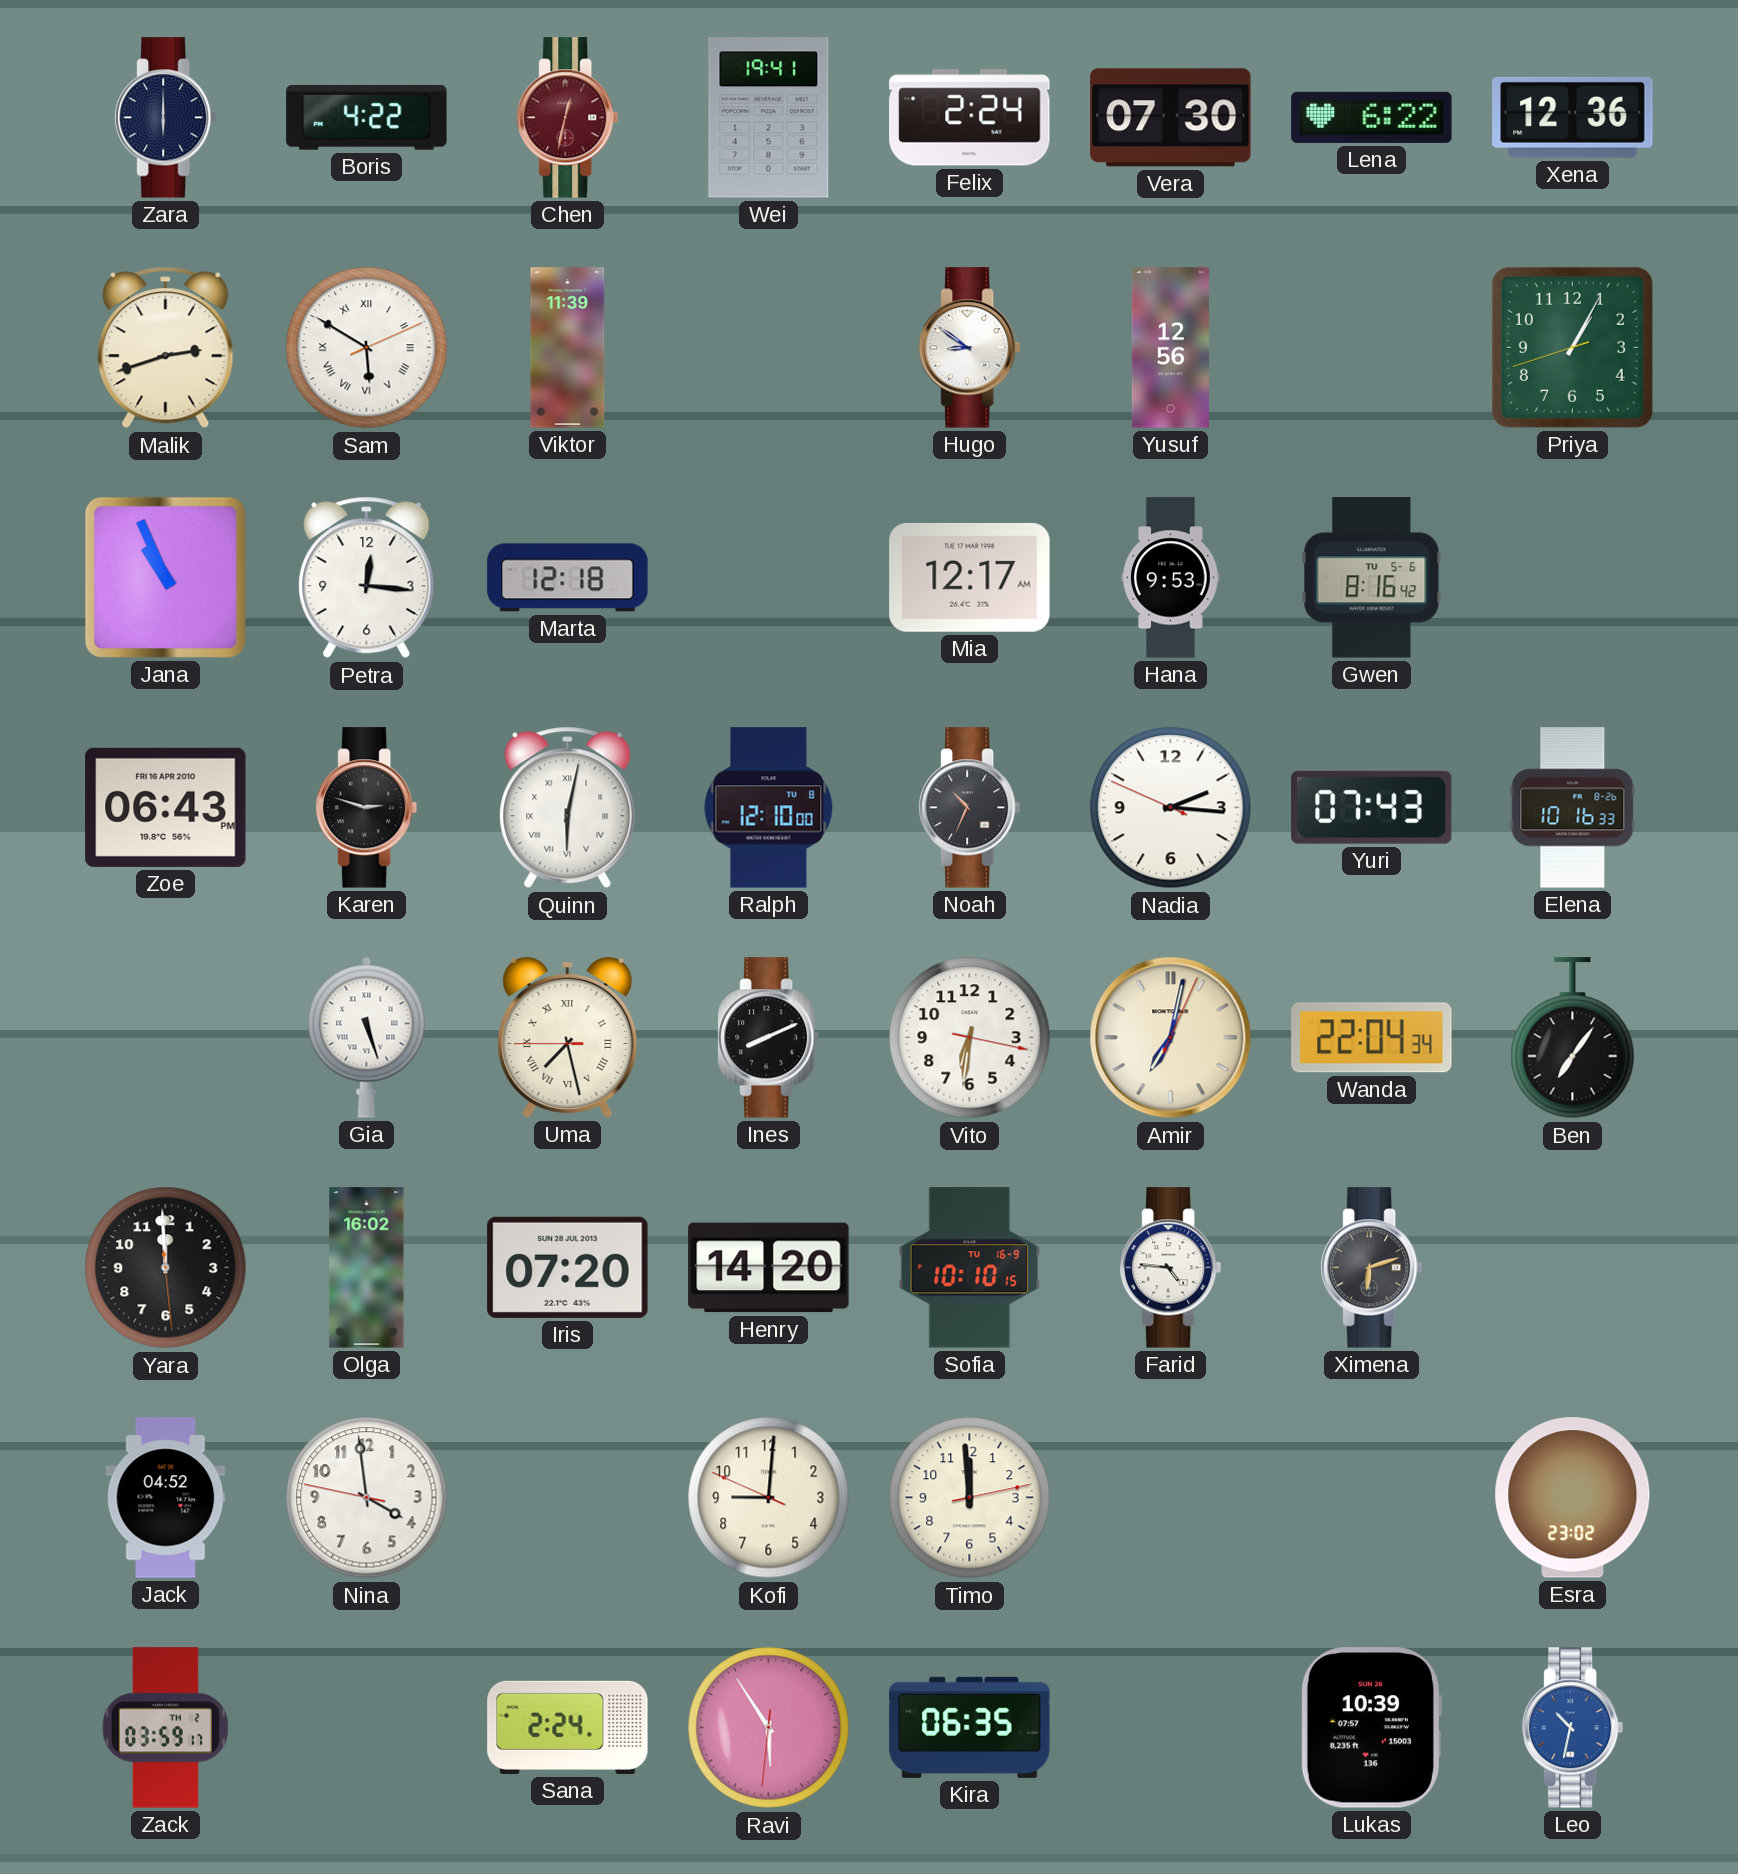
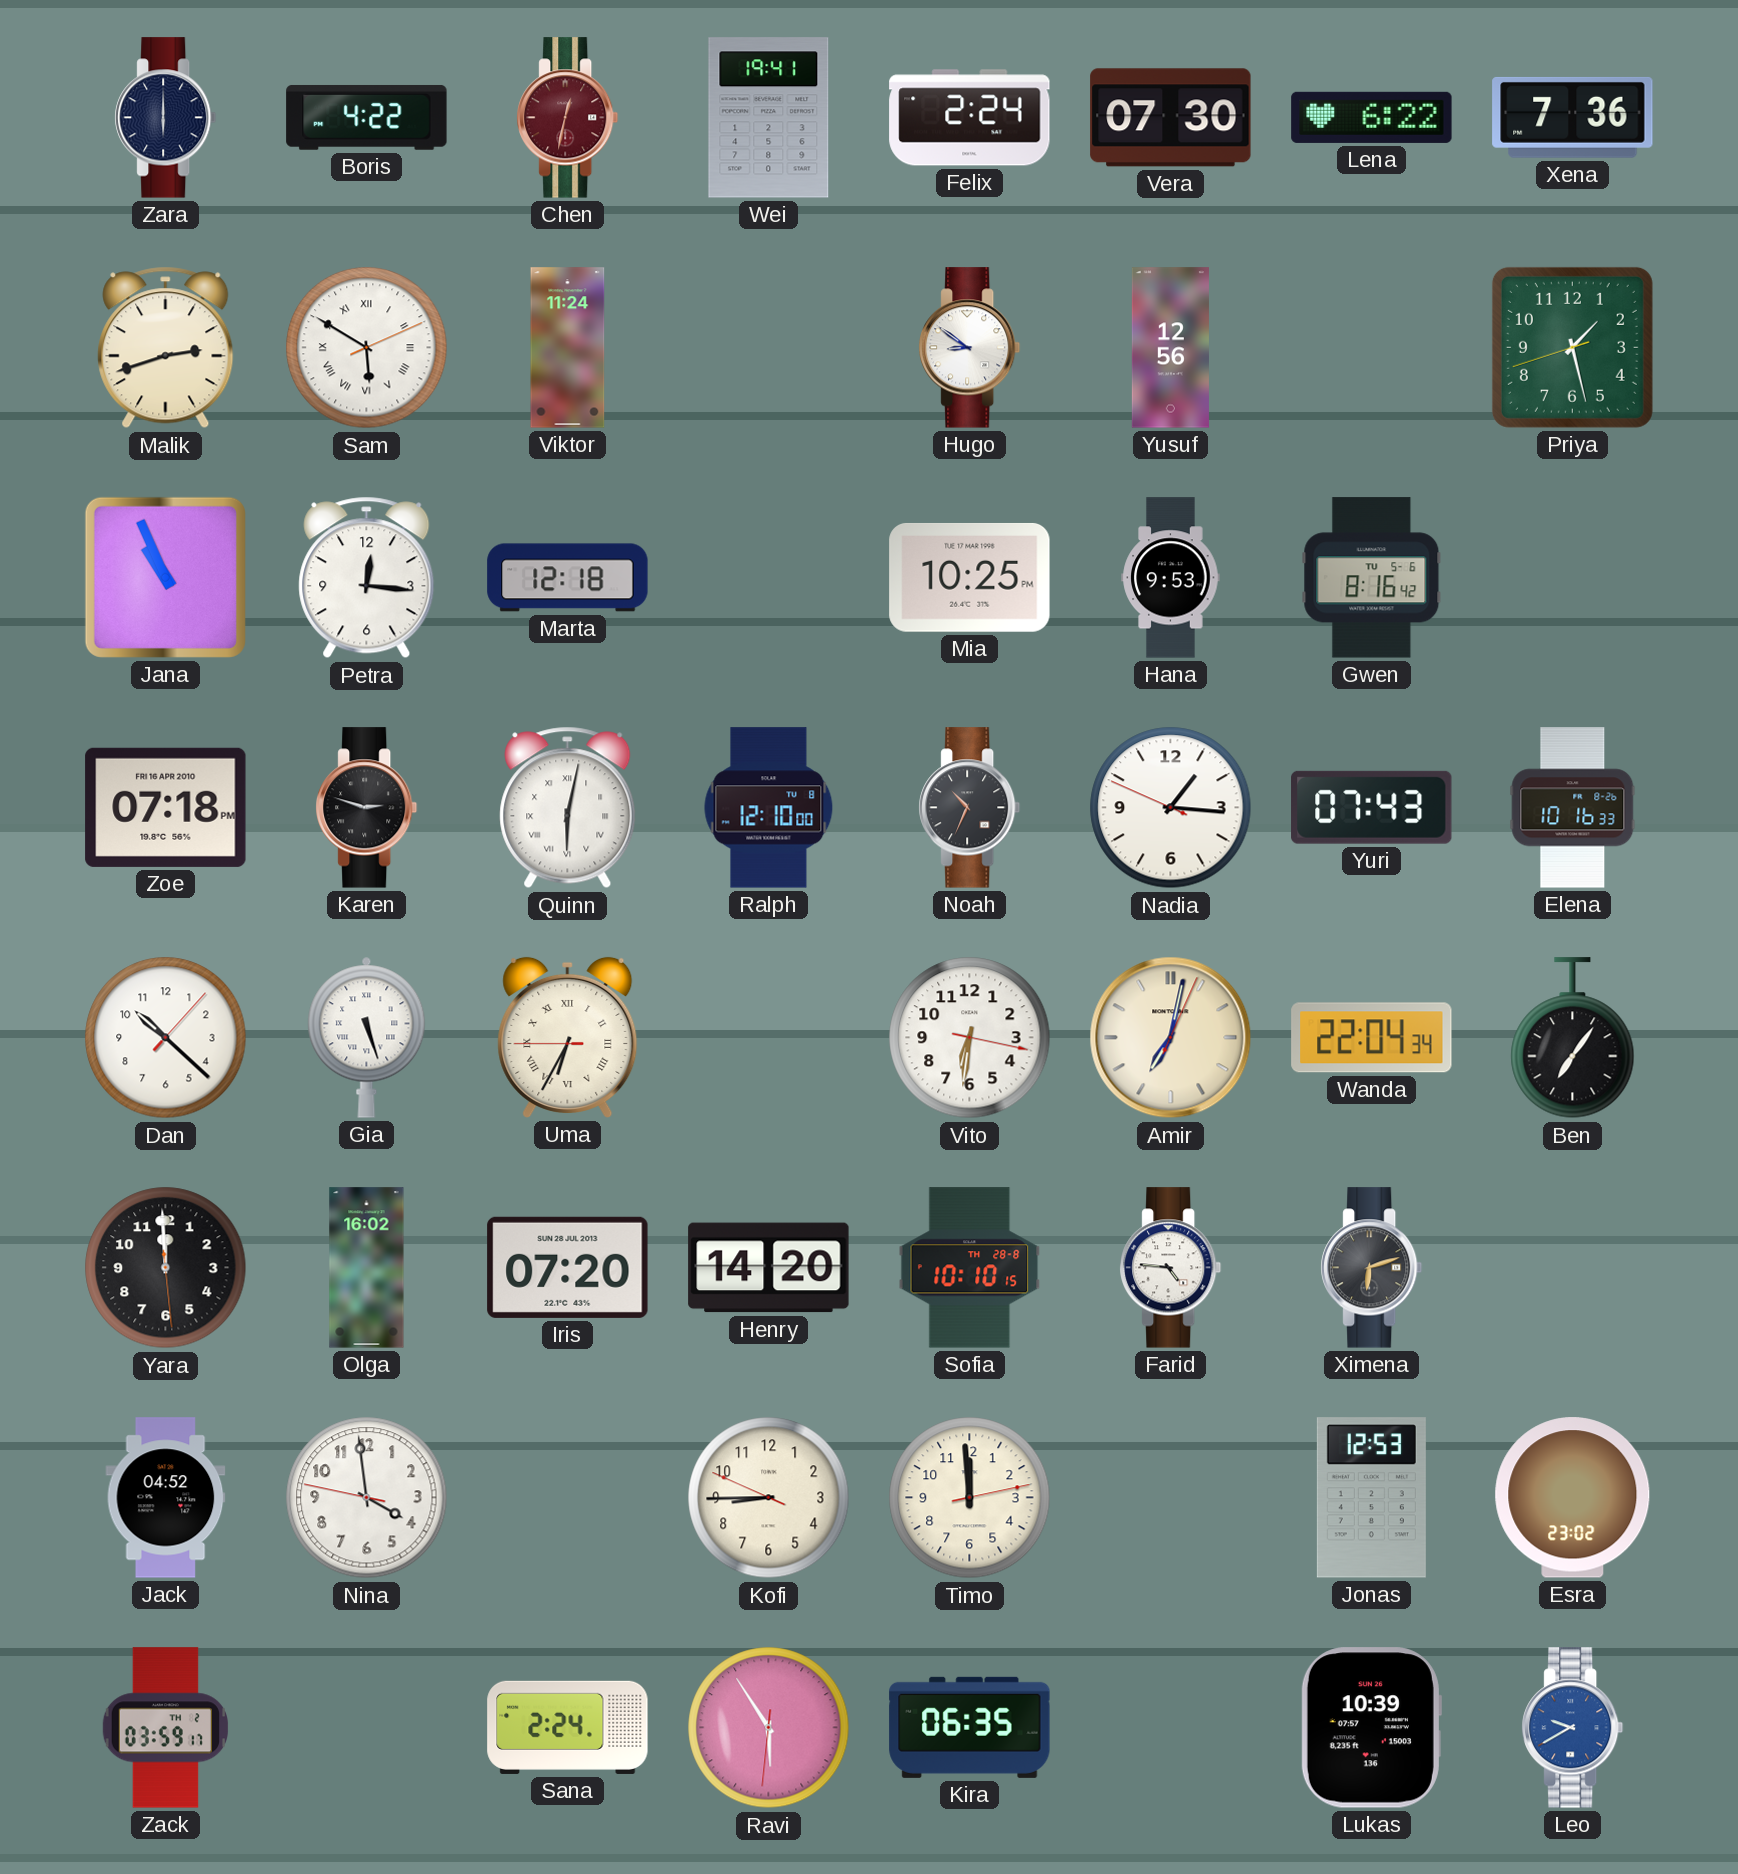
Xena: 12:36 -> 7:36
Viktor: 11:39 -> 11:24
Priya: 1:04 -> 1:27
Mia: 12:17 -> 10:25
Zoe: 06:43 -> 07:18
Nadia: 2:15 -> 1:15
Dan: none -> 10:22
Uma: 7:27 -> 6:34
Ines: 8:11 -> none
Sofia date: TU 16-9 -> TH 28-8
Kofi: 9:00 -> 8:44
Jonas: none -> 12:53
Leo: 10:32 -> 9:40
